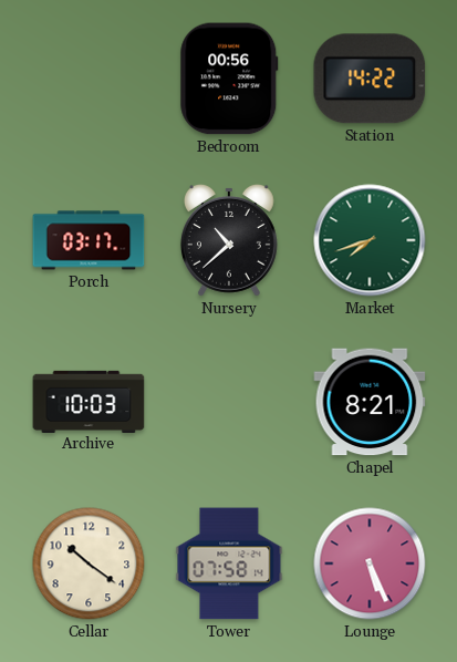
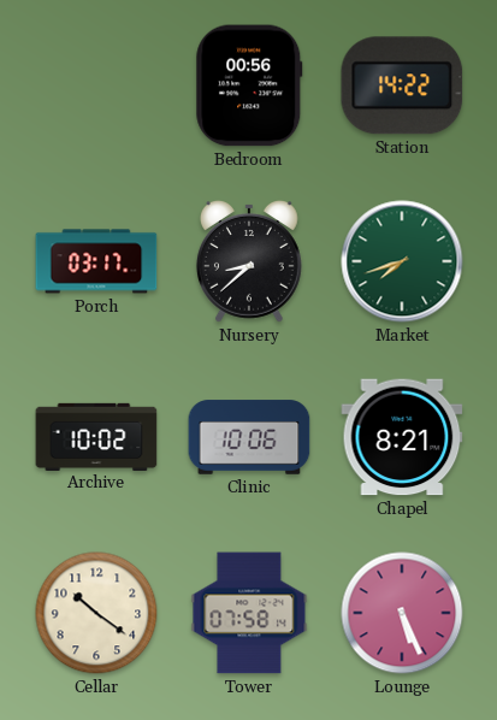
Nursery: 10:38 -> 8:38
Archive: 10:03 -> 10:02
Clinic: none -> 10:06
